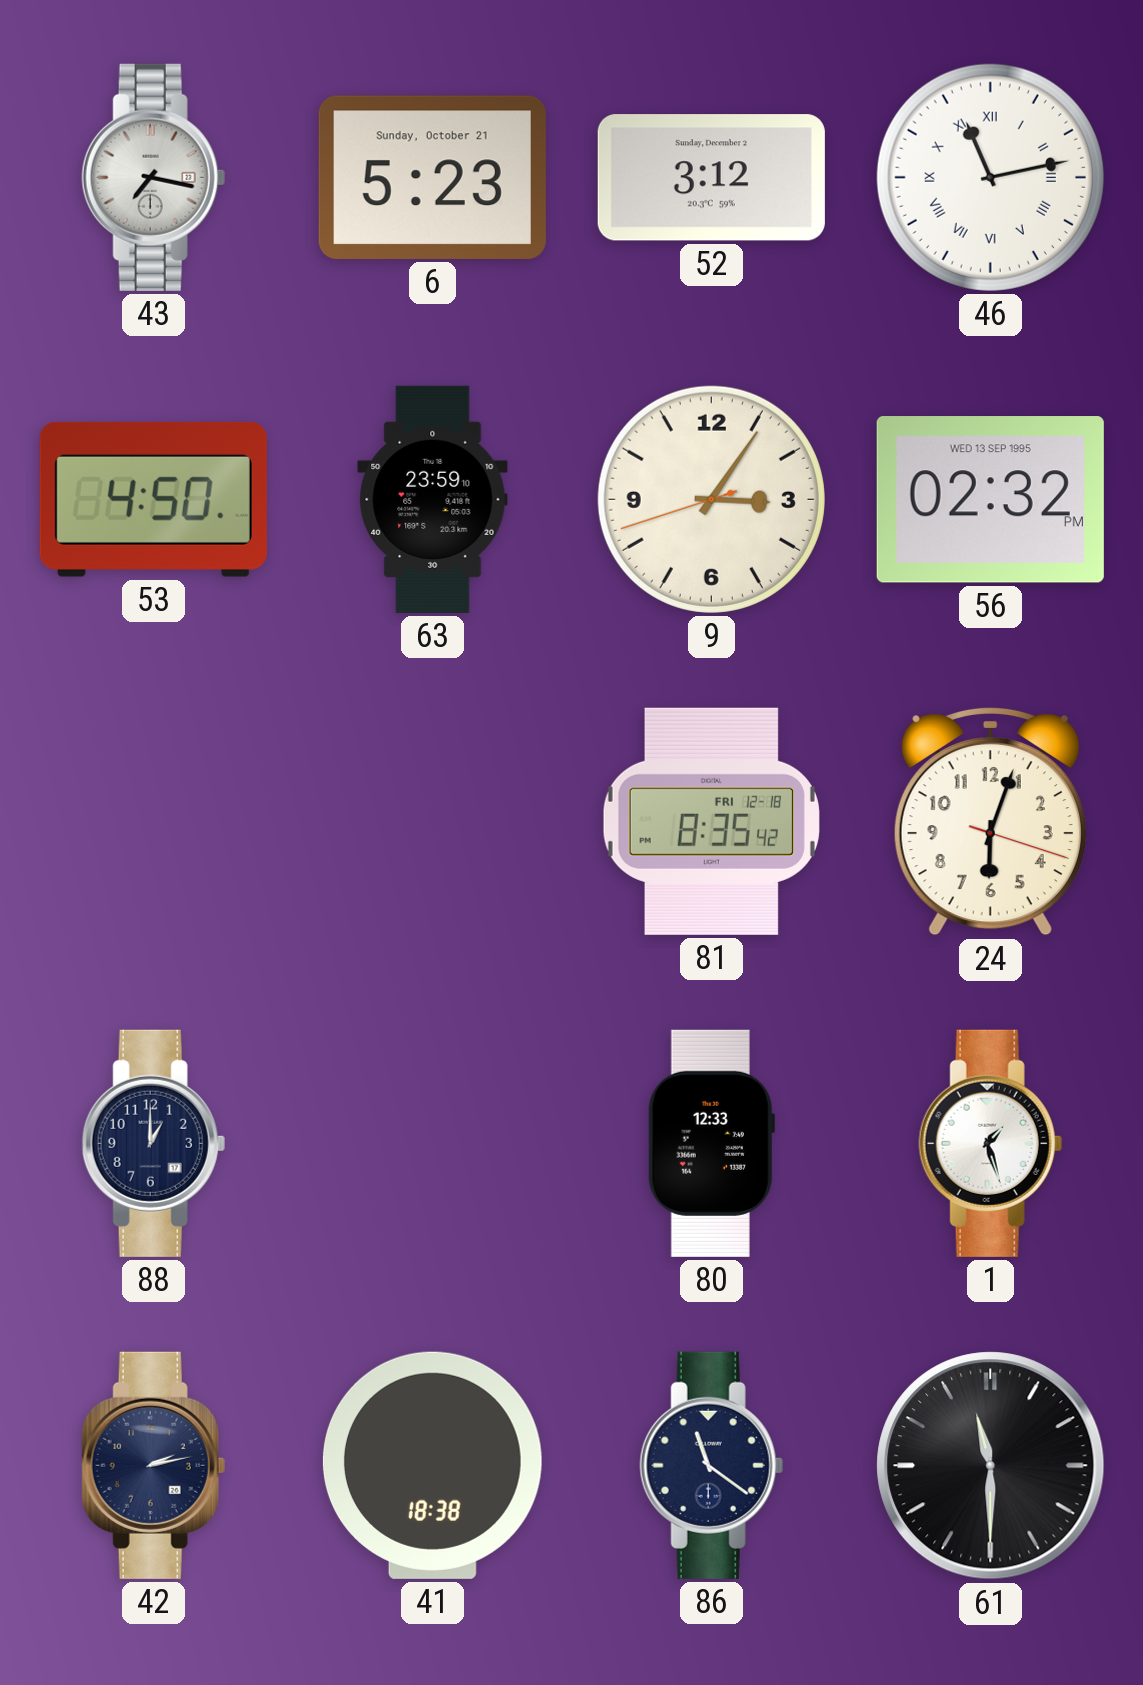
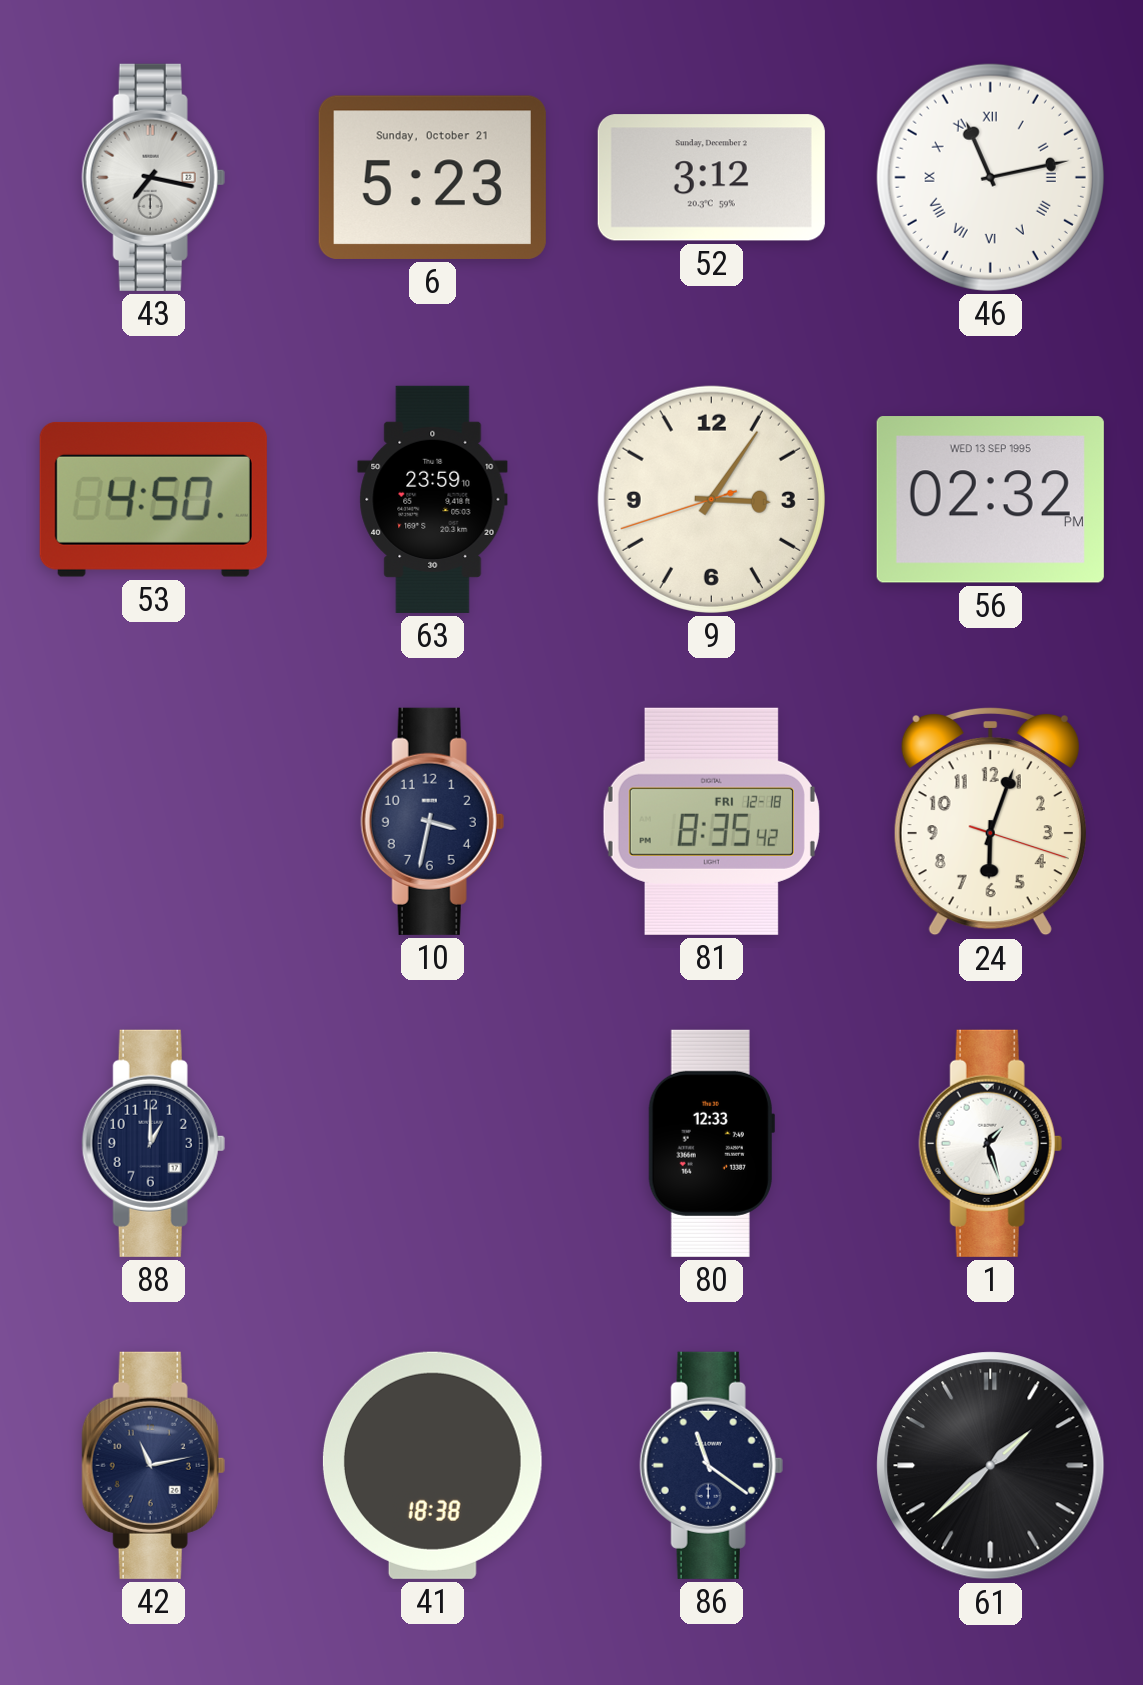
10: none -> 3:32
42: 2:13 -> 11:13
61: 11:30 -> 1:38
